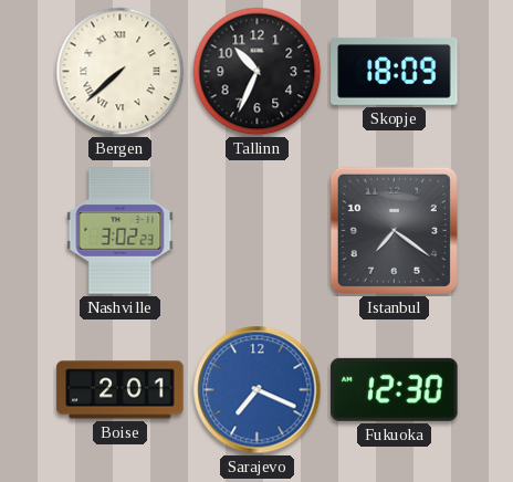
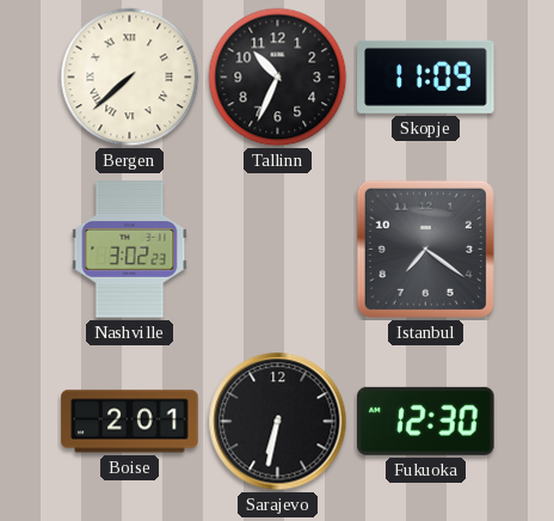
Skopje: 18:09 -> 11:09
Sarajevo: 7:19 -> 6:32
Sarajevo dial: blue -> black
